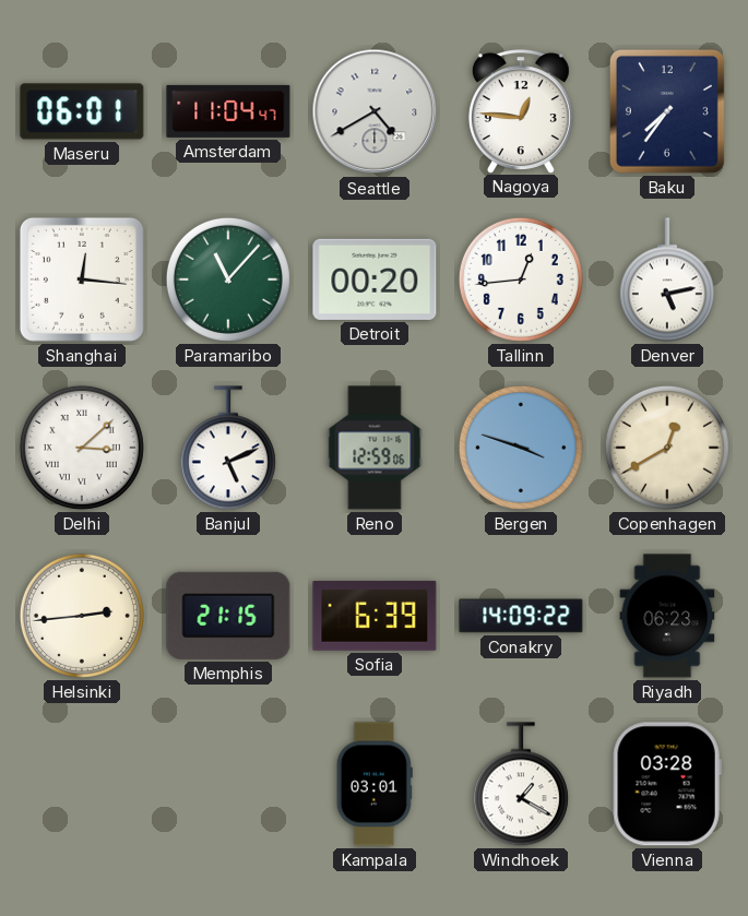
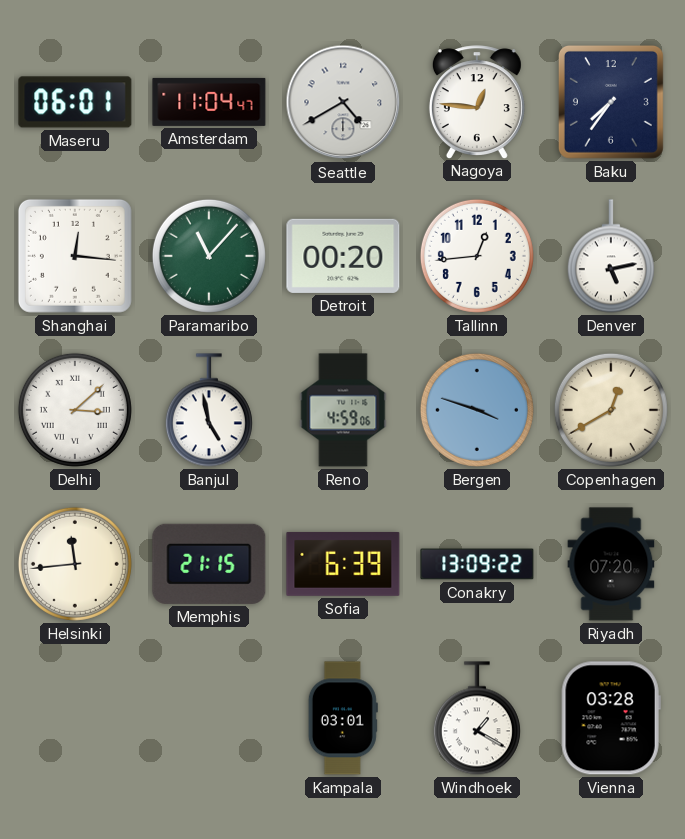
Banjul: 5:11 -> 4:58
Reno: 12:59 -> 4:59
Helsinki: 2:44 -> 11:44
Conakry: 14:09 -> 13:09
Riyadh: 06:23 -> 07:20
